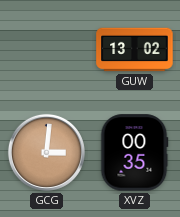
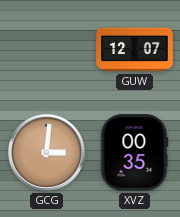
GUW: 13:02 -> 12:07
